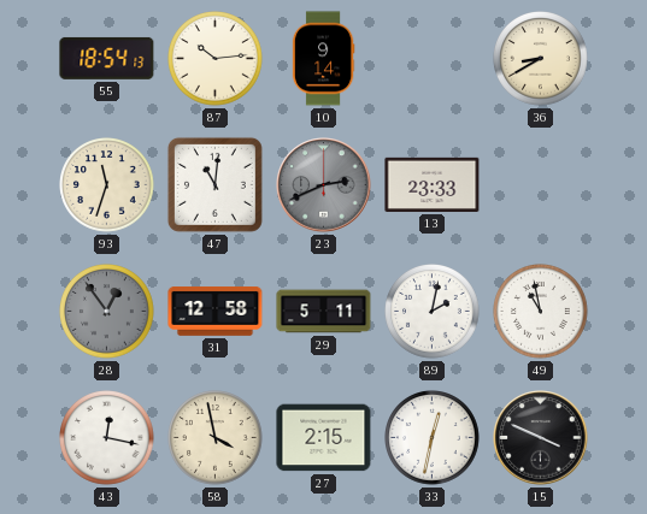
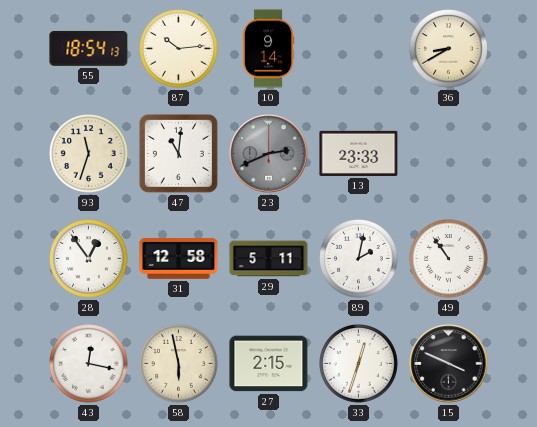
28 dial: grey -> white
49: 10:58 -> 10:54
58: 3:58 -> 5:58
33: 12:32 -> 12:33
